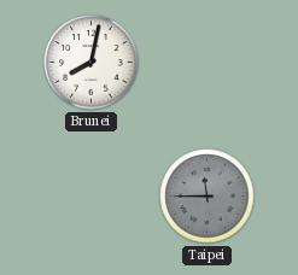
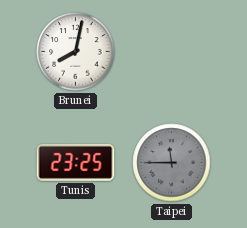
Tunis: none -> 23:25
